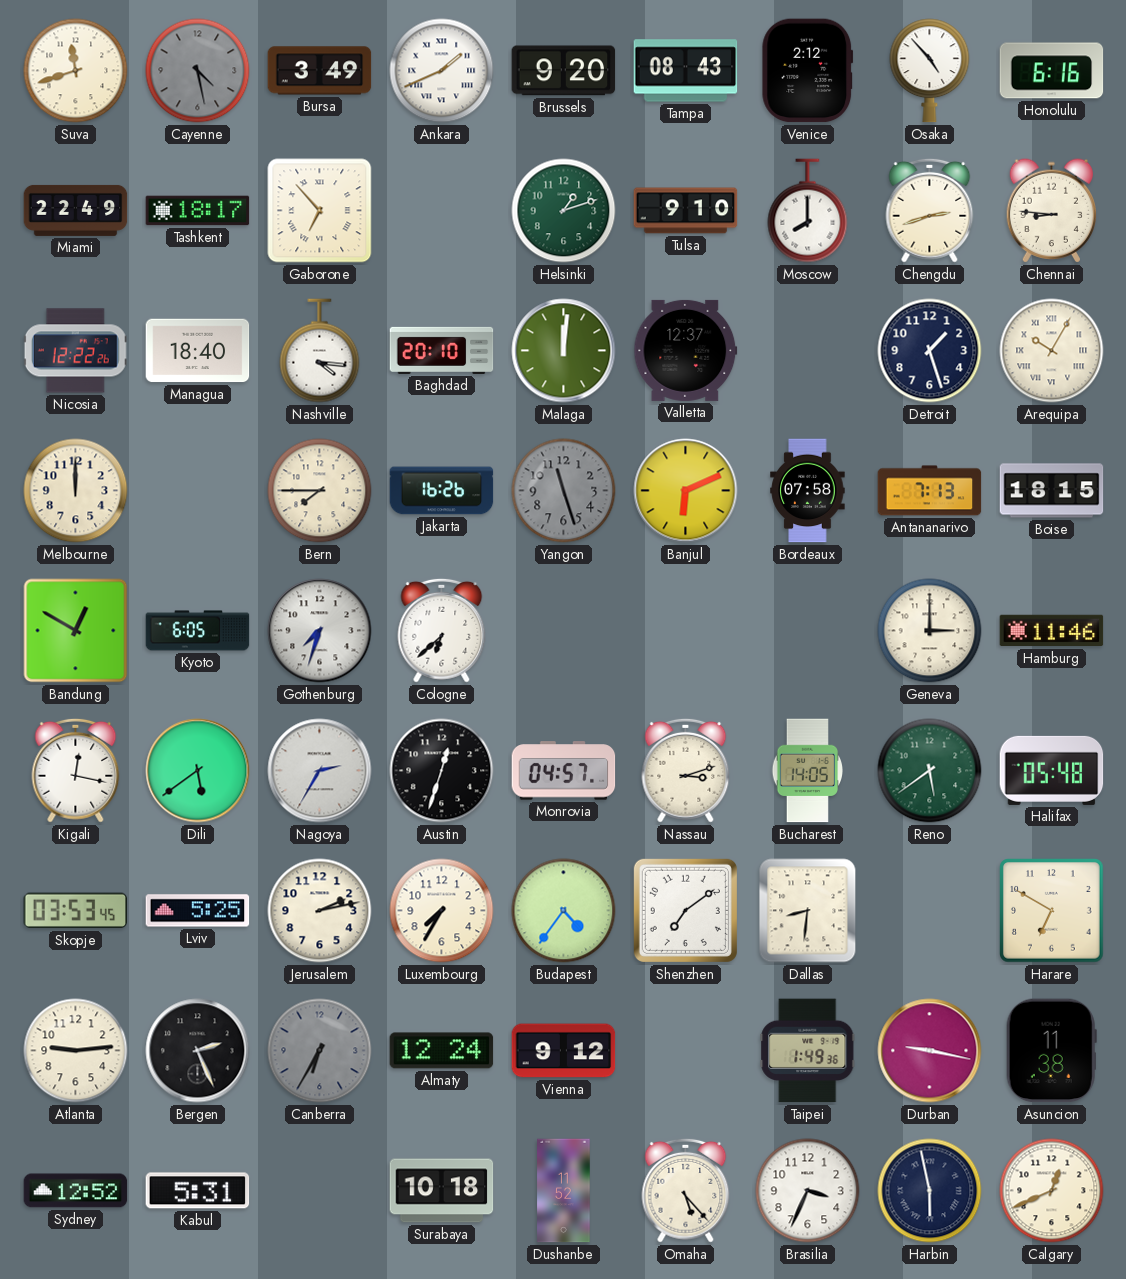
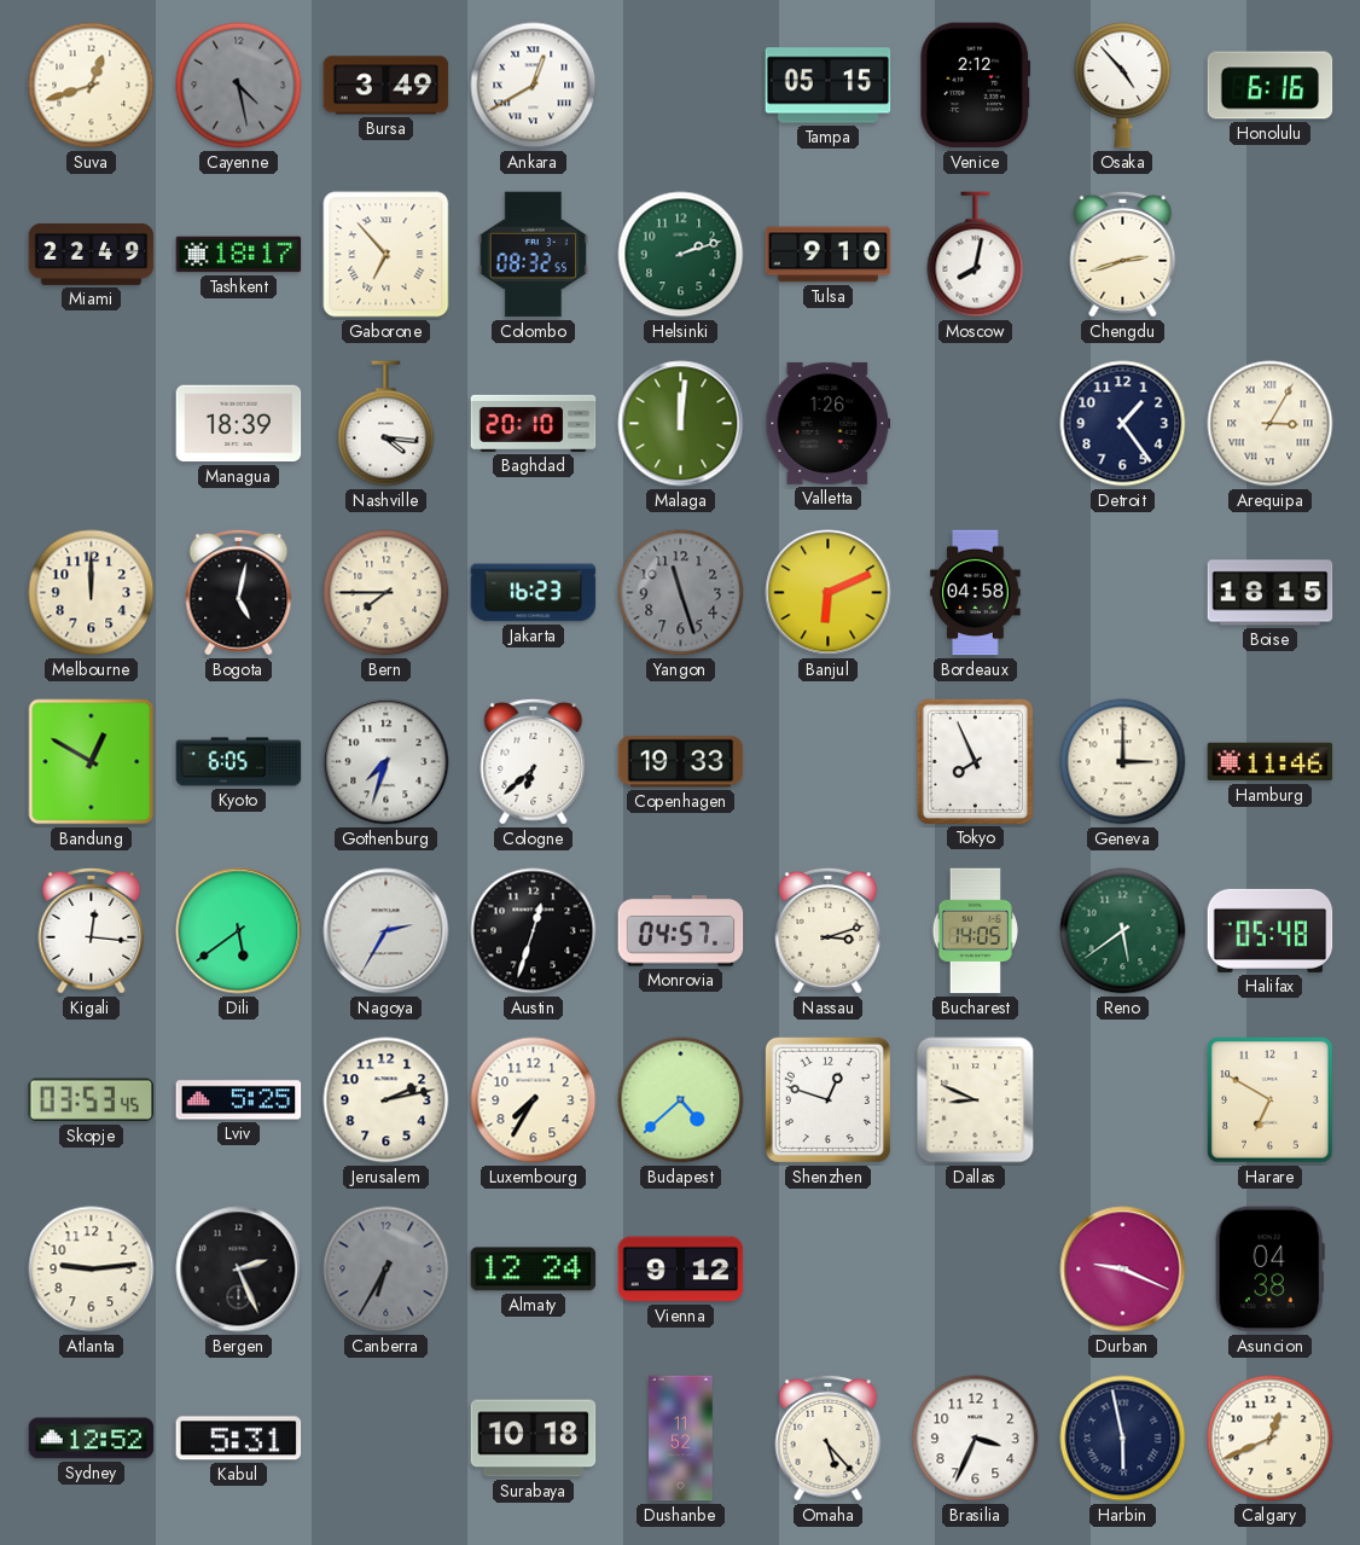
Suva: 11:42 -> 12:42
Ankara: 1:41 -> 12:40
Brussels: 9:20 -> none
Tampa: 08:43 -> 05:15
Colombo: none -> 08:32
Helsinki: 1:12 -> 2:12
Moscow: 8:00 -> 8:02
Chennai: 8:46 -> none
Nicosia: 12:22 -> none
Managua: 18:40 -> 18:39
Valletta: 12:37 -> 1:26
Detroit: 1:27 -> 1:24
Arequipa: 10:05 -> 3:05
Bogota: none -> 5:02
Jakarta: 16:26 -> 16:23
Bordeaux: 07:58 -> 04:58
Antananarivo: 7:13 -> none
Copenhagen: none -> 19:33
Tokyo: none -> 7:56
Kigali: 12:17 -> 12:16
Budapest: 4:36 -> 4:38
Shenzhen: 7:09 -> 12:48
Dallas: 8:31 -> 8:49
Taipei: 1:49 -> none
Durban: 9:17 -> 9:19
Asuncion: 11:38 -> 04:38
